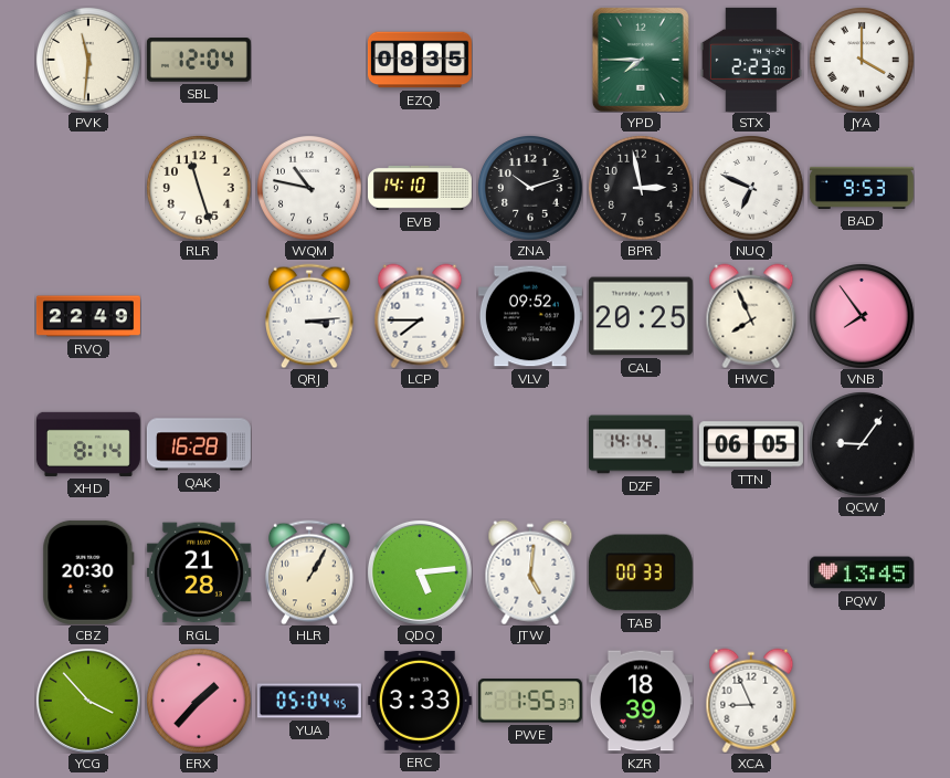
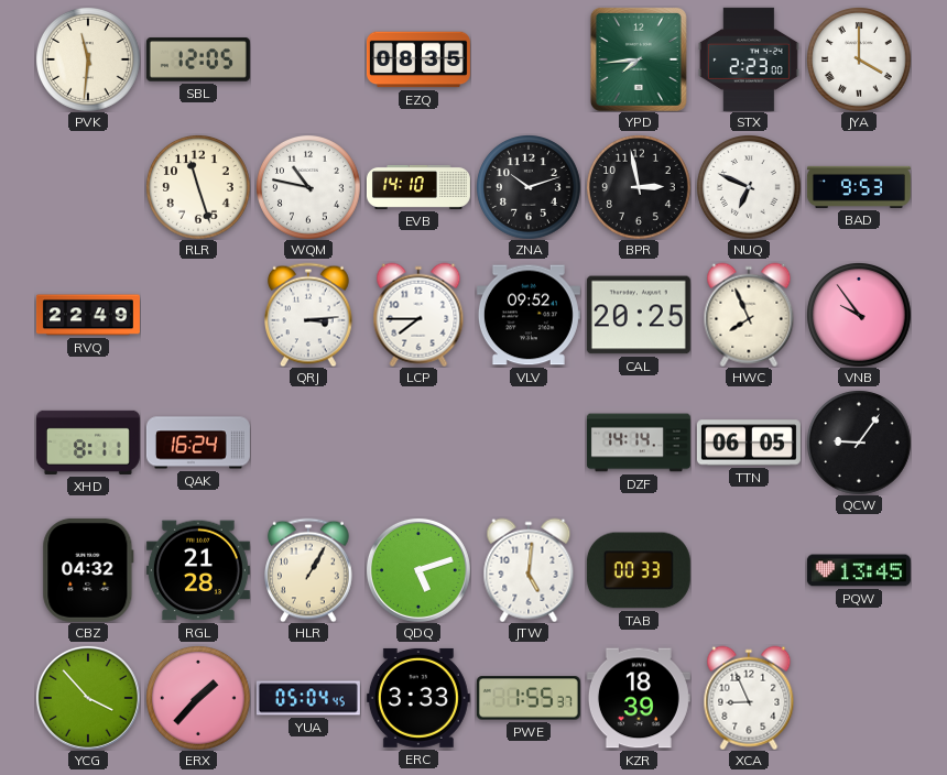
SBL: 12:04 -> 12:05
YPD: 7:45 -> 7:44
VNB: 7:54 -> 9:54
XHD: 8:14 -> 8:11
QAK: 16:28 -> 16:24
CBZ: 20:30 -> 04:32
QDQ: 5:14 -> 5:12
